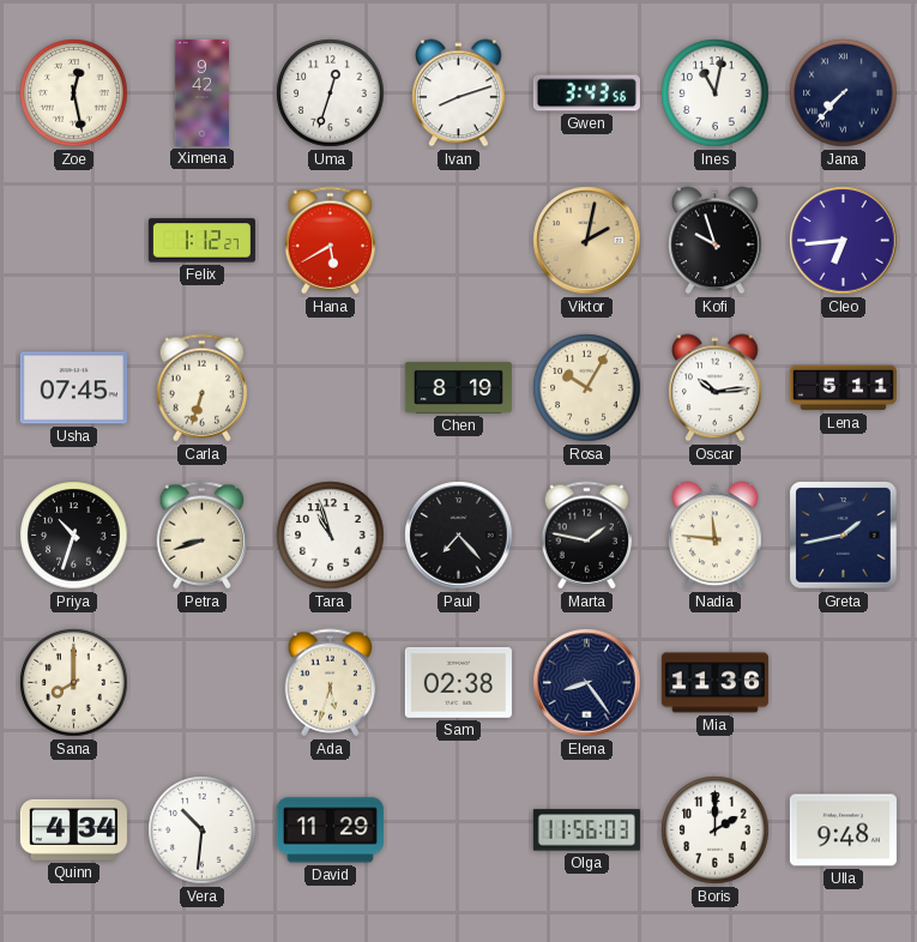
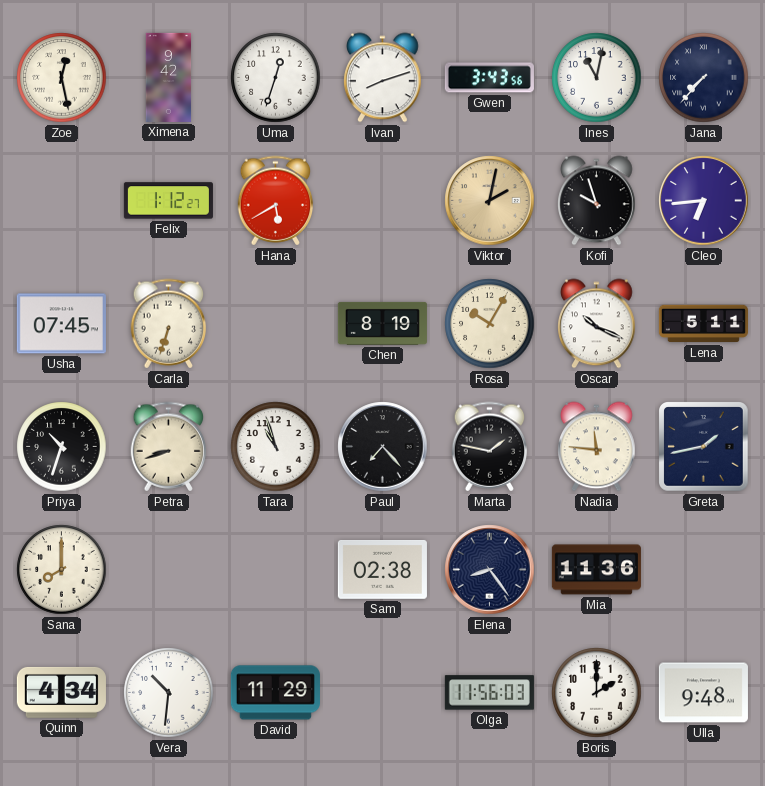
Oscar: 10:14 -> 10:19
Ada: 5:33 -> none
